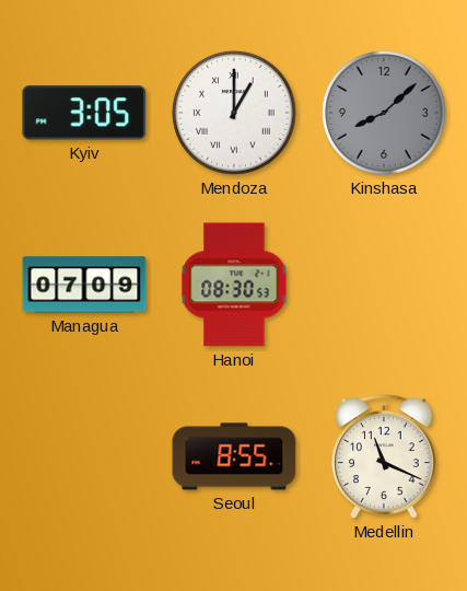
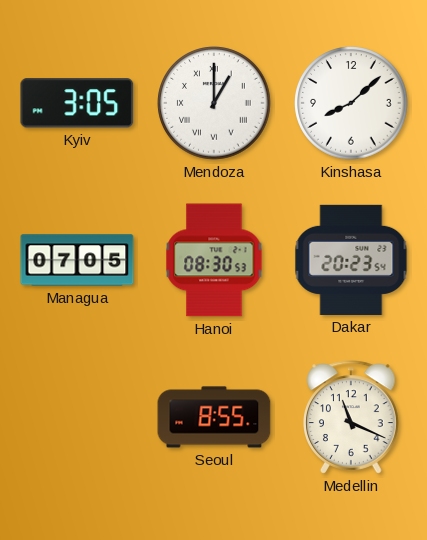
Kinshasa dial: grey -> white
Managua: 07:09 -> 07:05
Dakar: none -> 20:23
